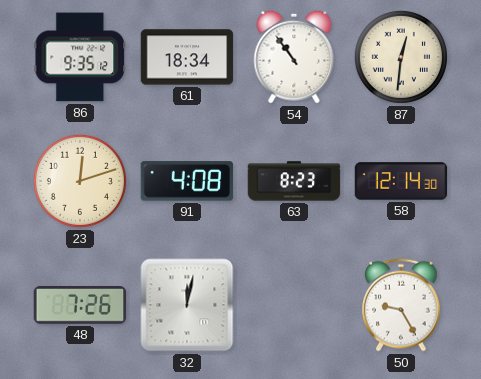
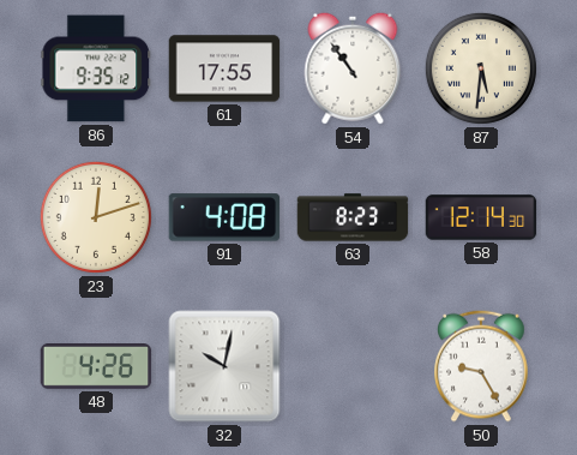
61: 18:34 -> 17:55
87: 12:31 -> 5:31
48: 7:26 -> 4:26
32: 12:02 -> 10:02
